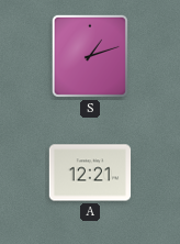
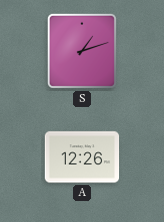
A: 12:21 -> 12:26
